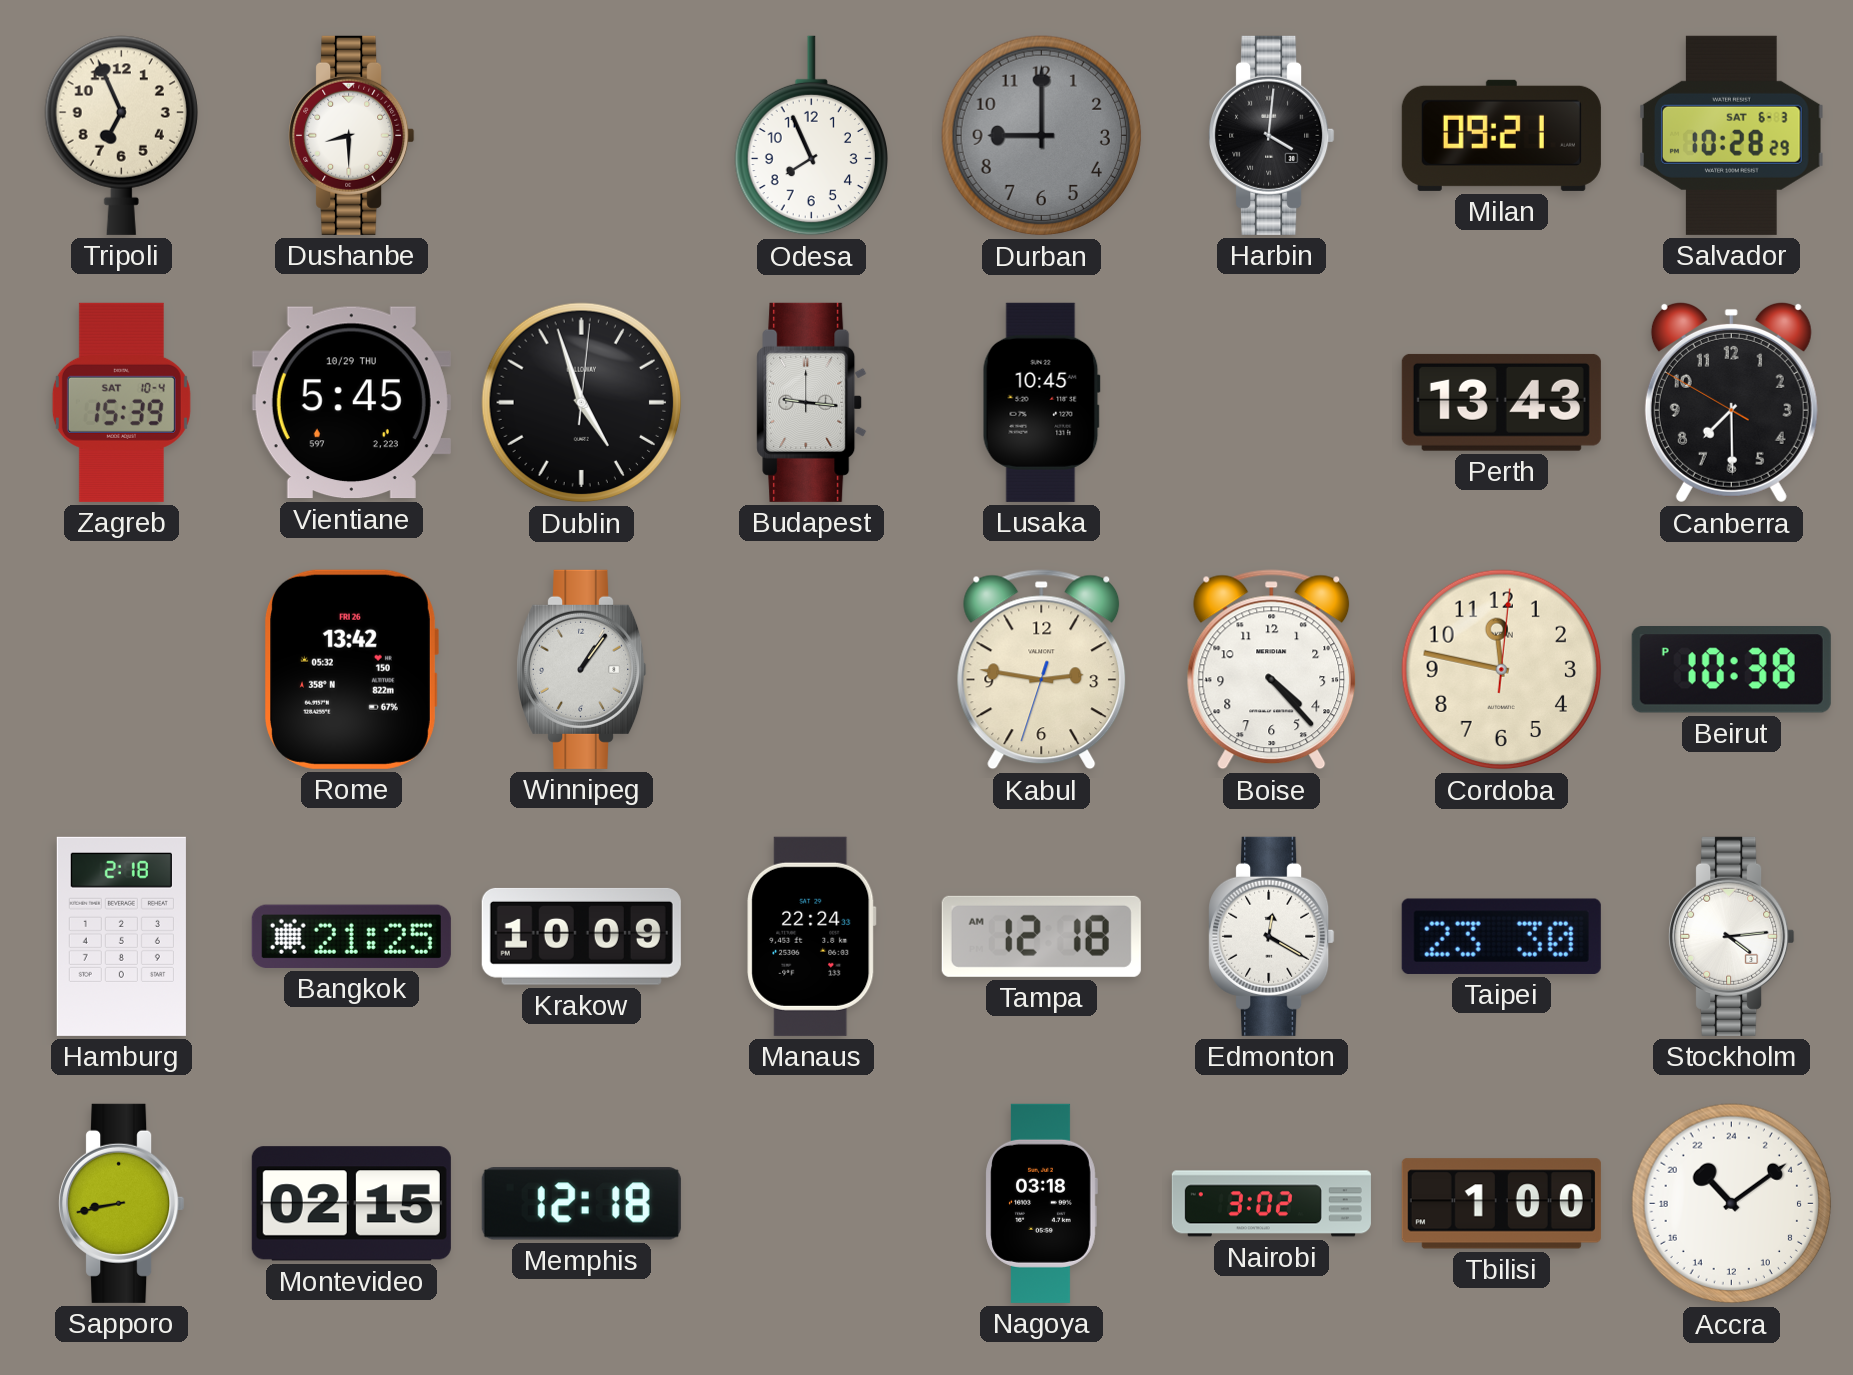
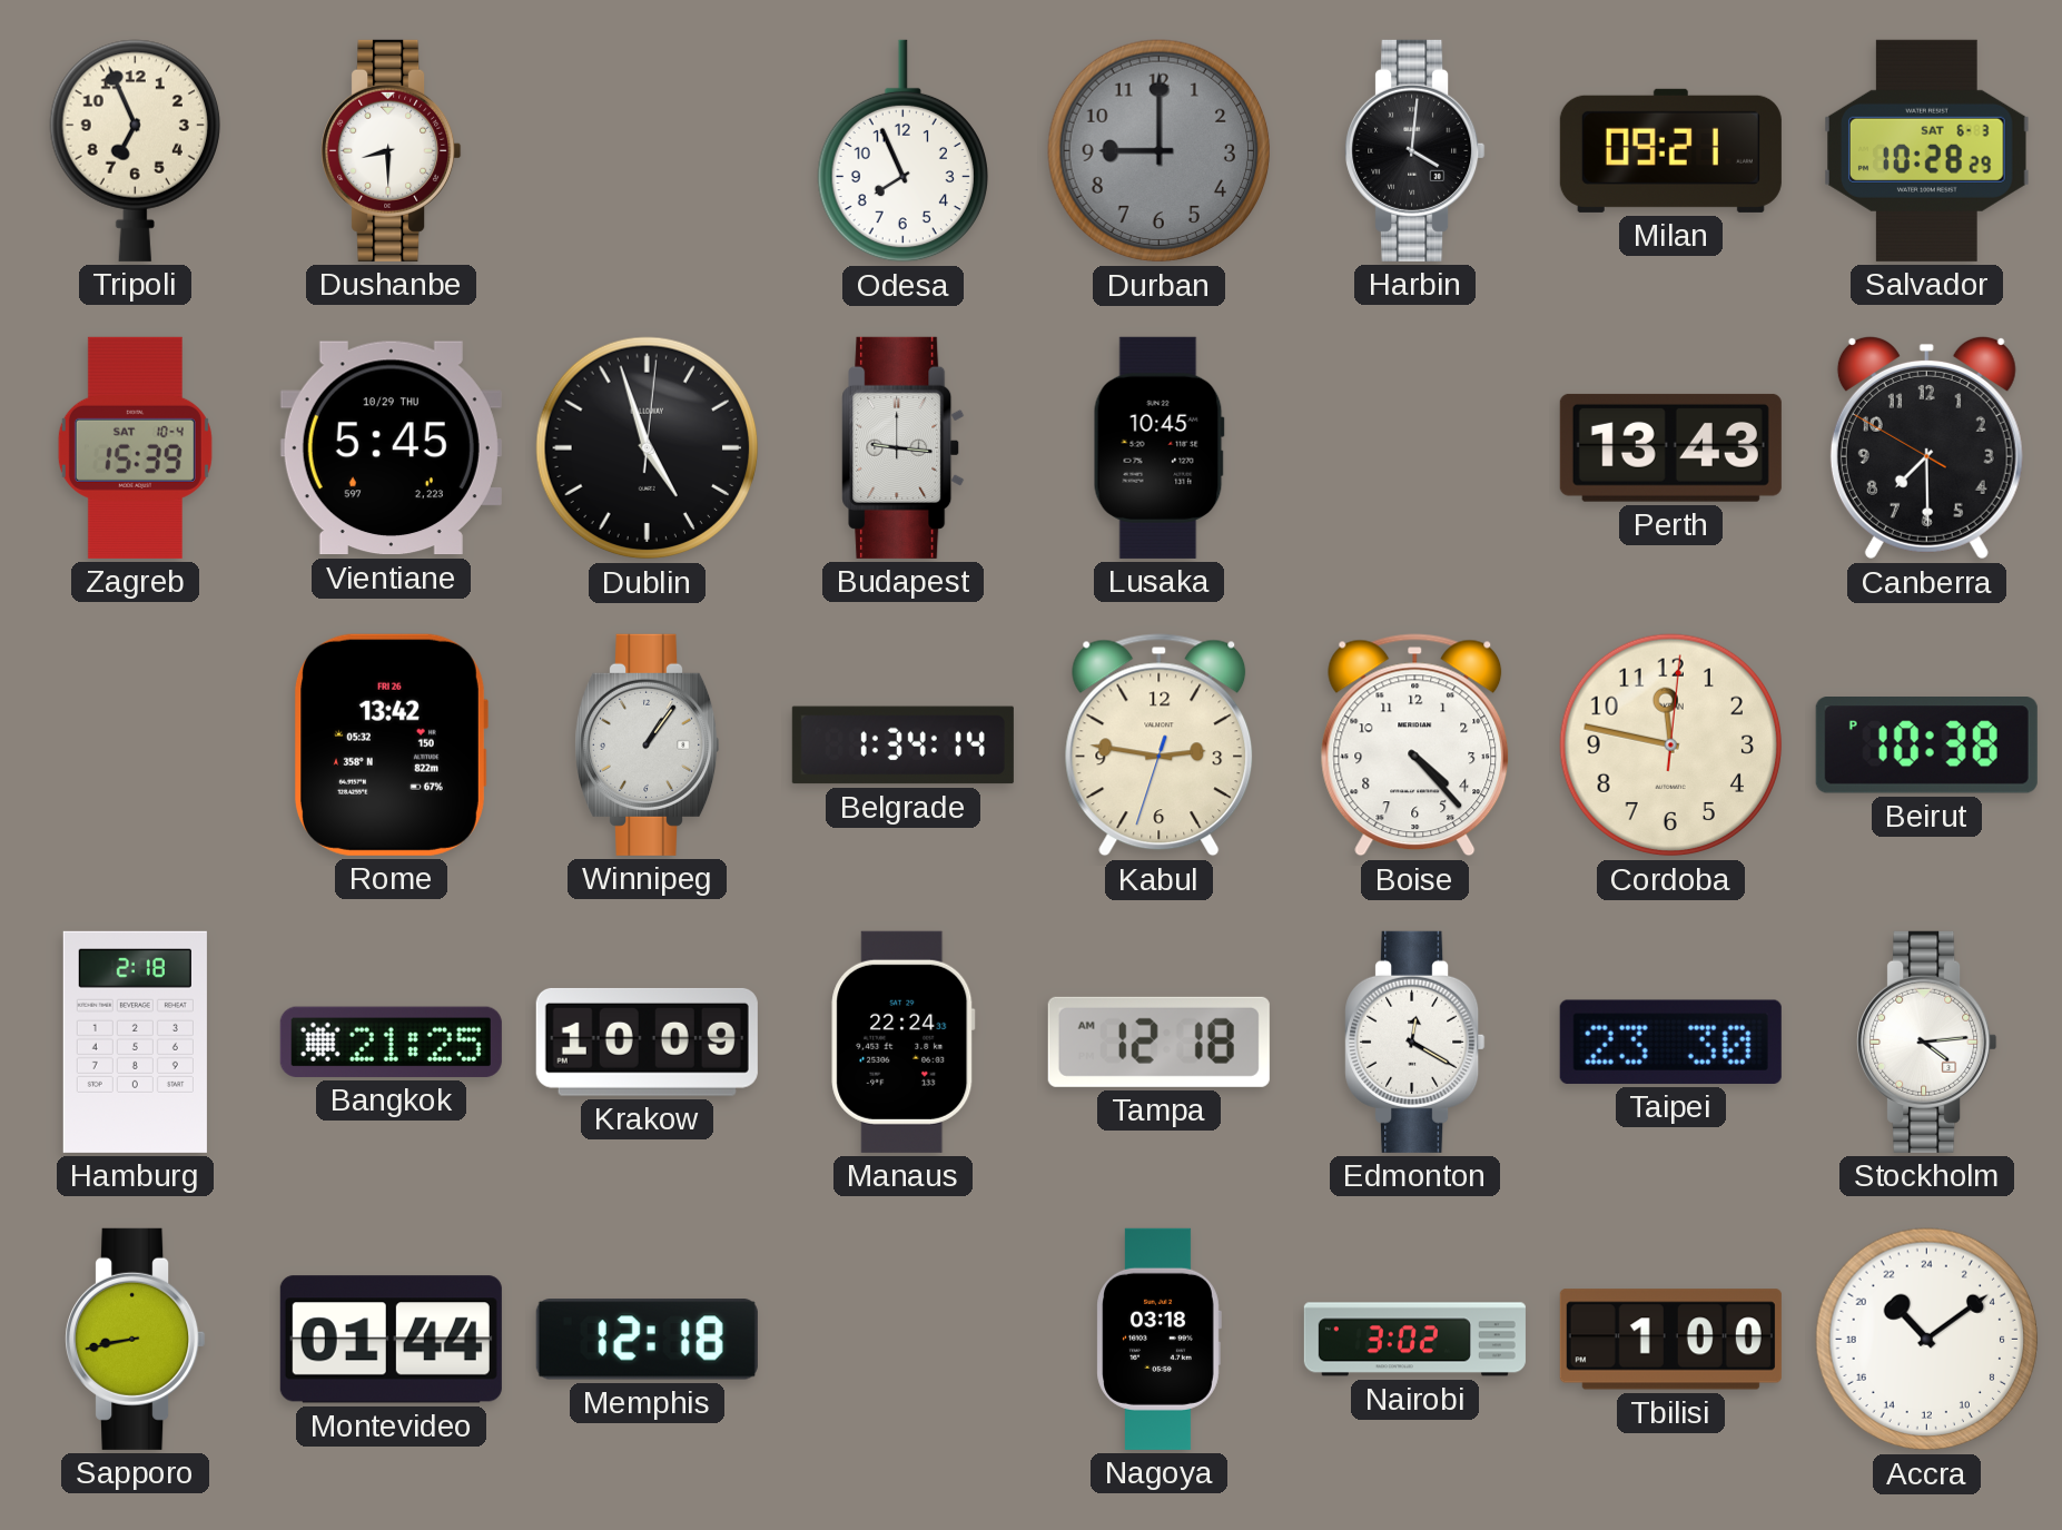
Belgrade: none -> 1:34
Montevideo: 02:15 -> 01:44
